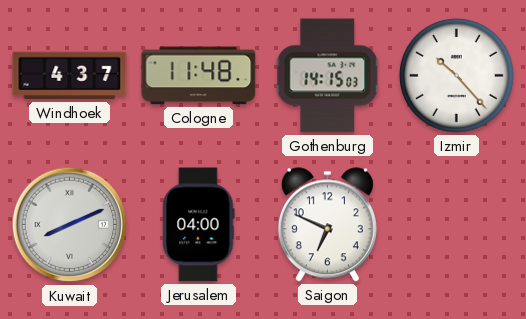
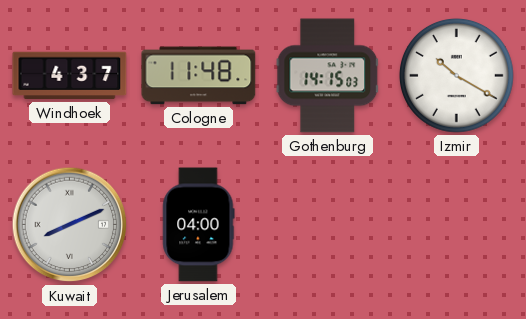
Izmir: 10:23 -> 10:20
Saigon: 6:49 -> none
